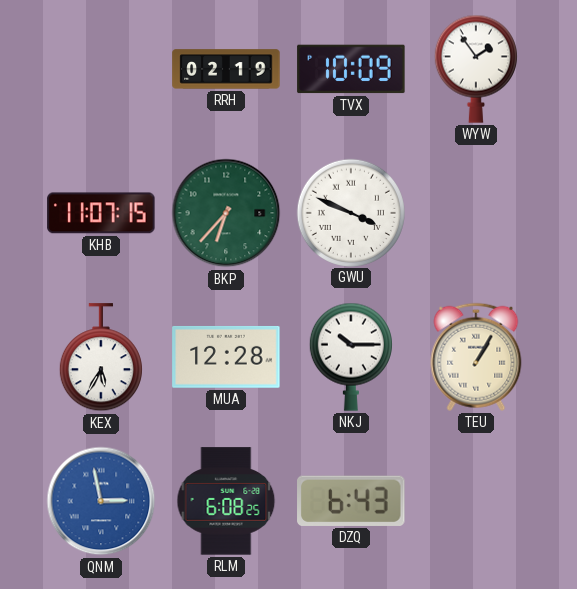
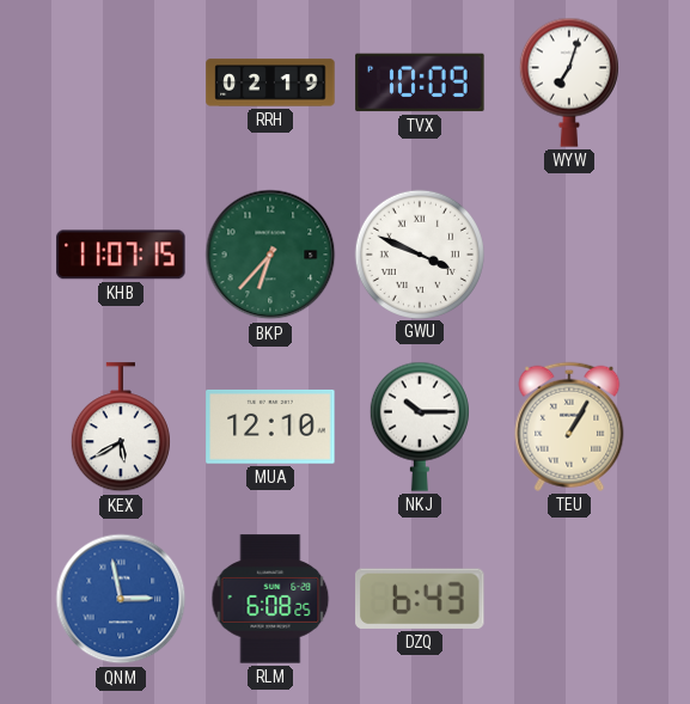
WYW: 1:54 -> 7:03
KEX: 5:35 -> 5:40
MUA: 12:28 -> 12:10
